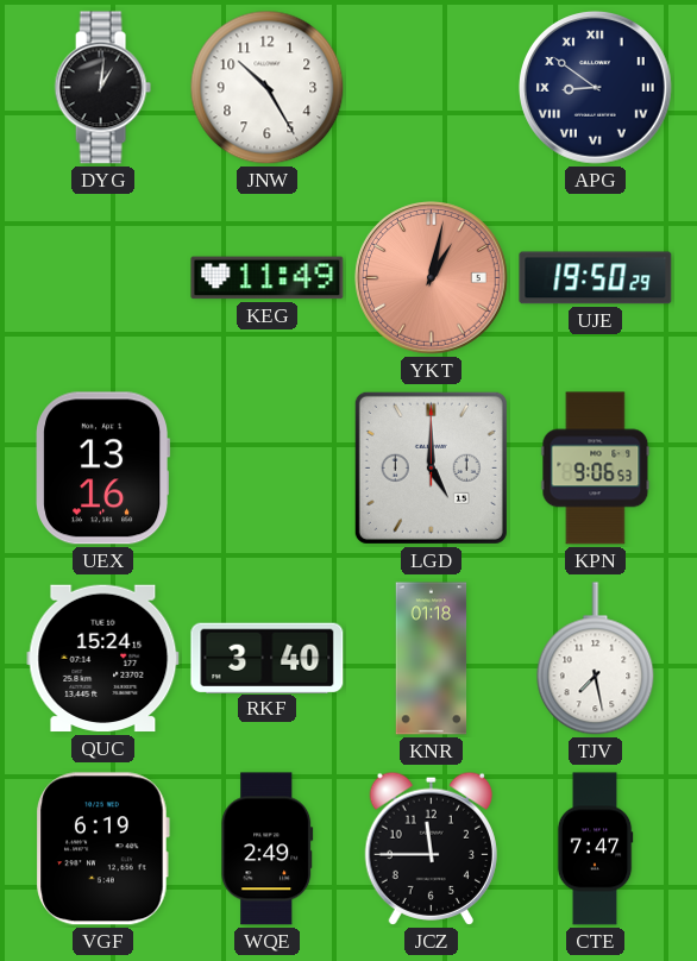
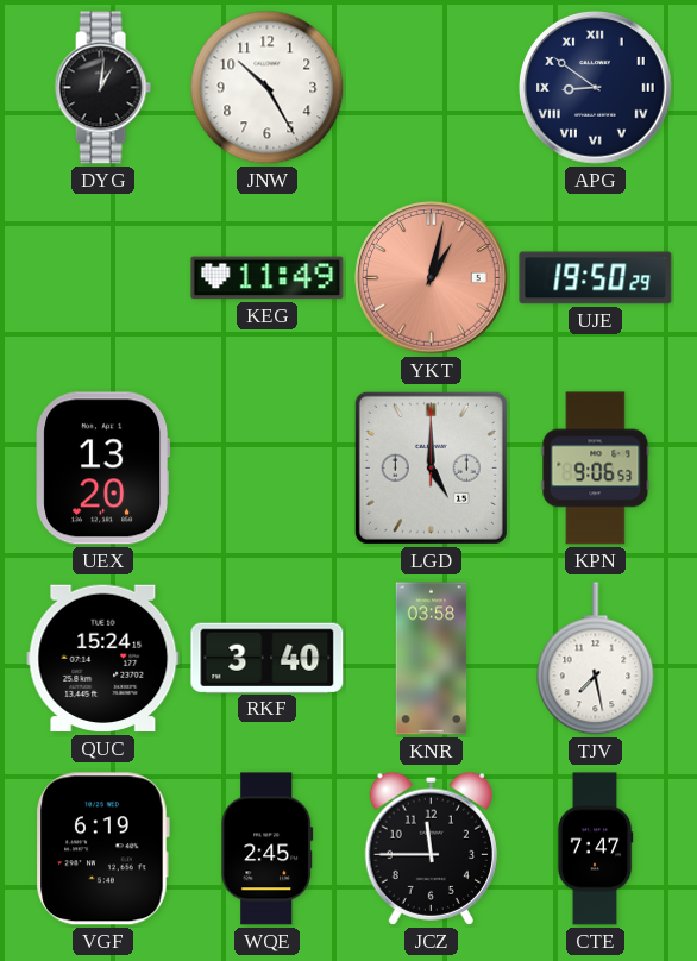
UEX: 13:16 -> 13:20
KNR: 01:18 -> 03:58
WQE: 2:49 -> 2:45
